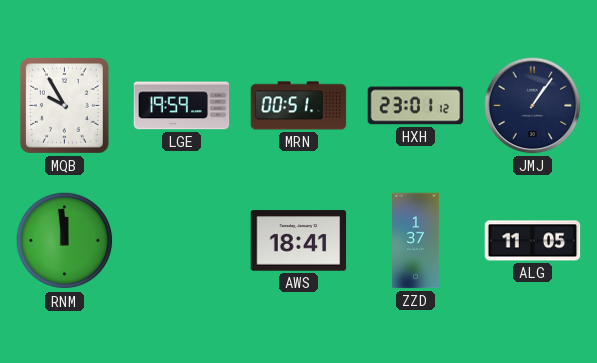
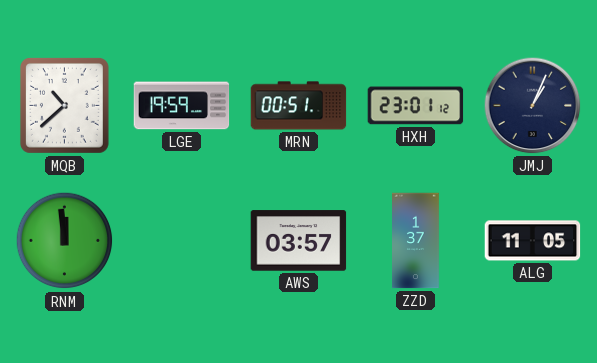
MQB: 9:55 -> 10:38
JMJ: 1:06 -> 1:04
AWS: 18:41 -> 03:57
